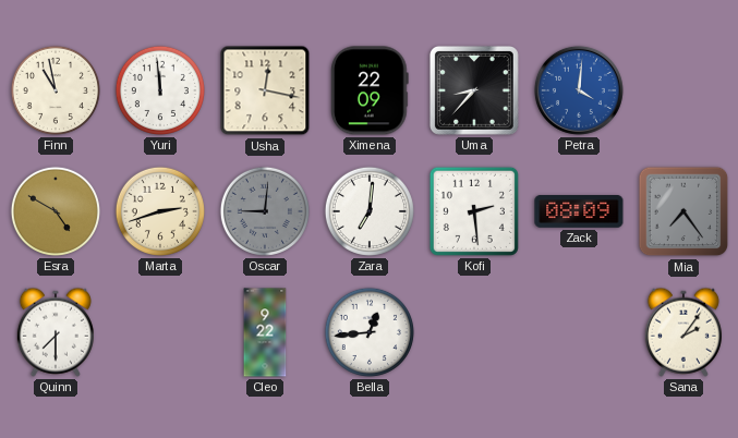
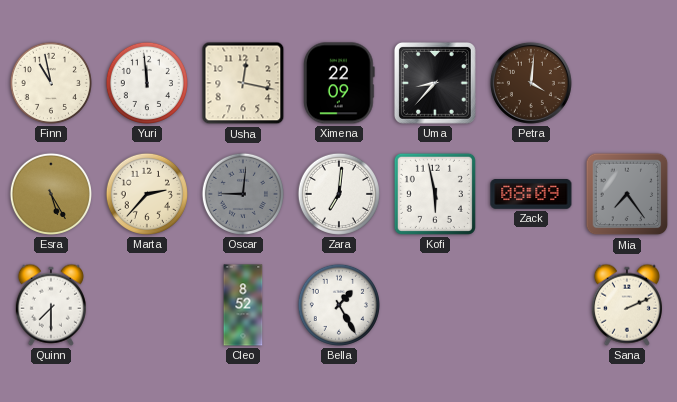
Petra dial: blue -> brown
Esra: 4:50 -> 5:25
Marta: 2:42 -> 2:37
Kofi: 2:29 -> 5:58
Cleo: 9:22 -> 8:52
Bella: 12:44 -> 1:25
Sana: 2:06 -> 2:11
